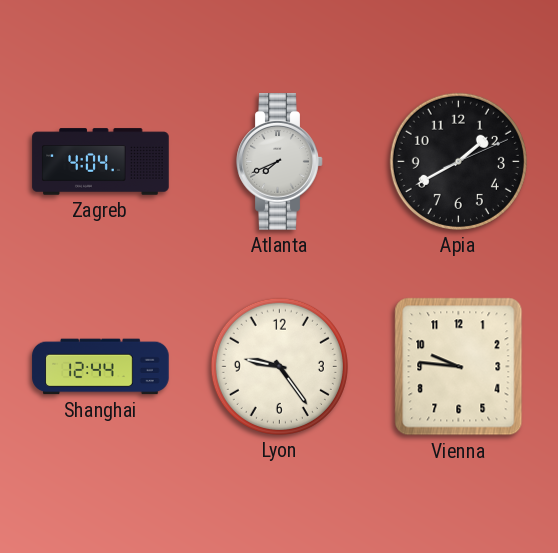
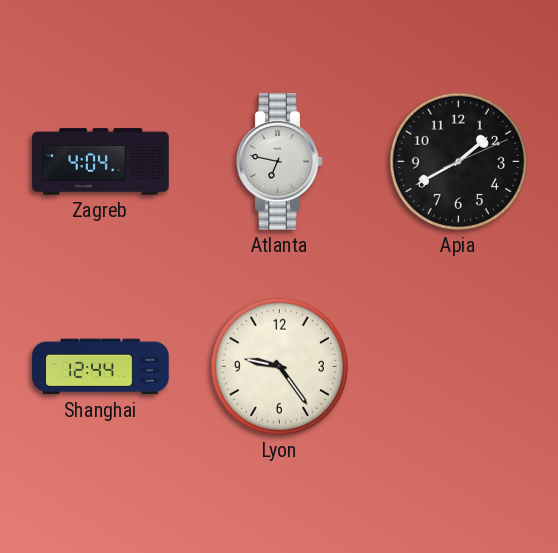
Atlanta: 7:41 -> 6:47
Vienna: 9:46 -> none
